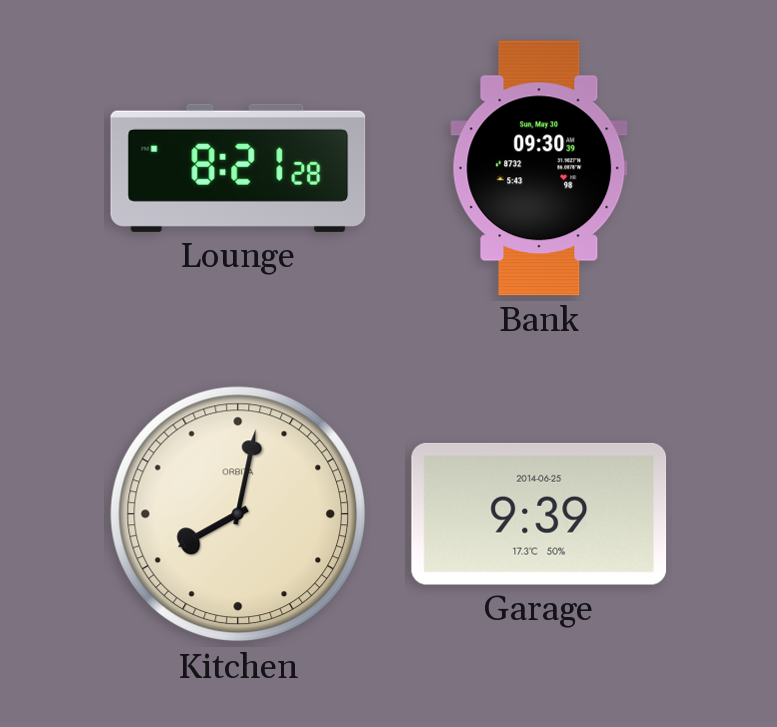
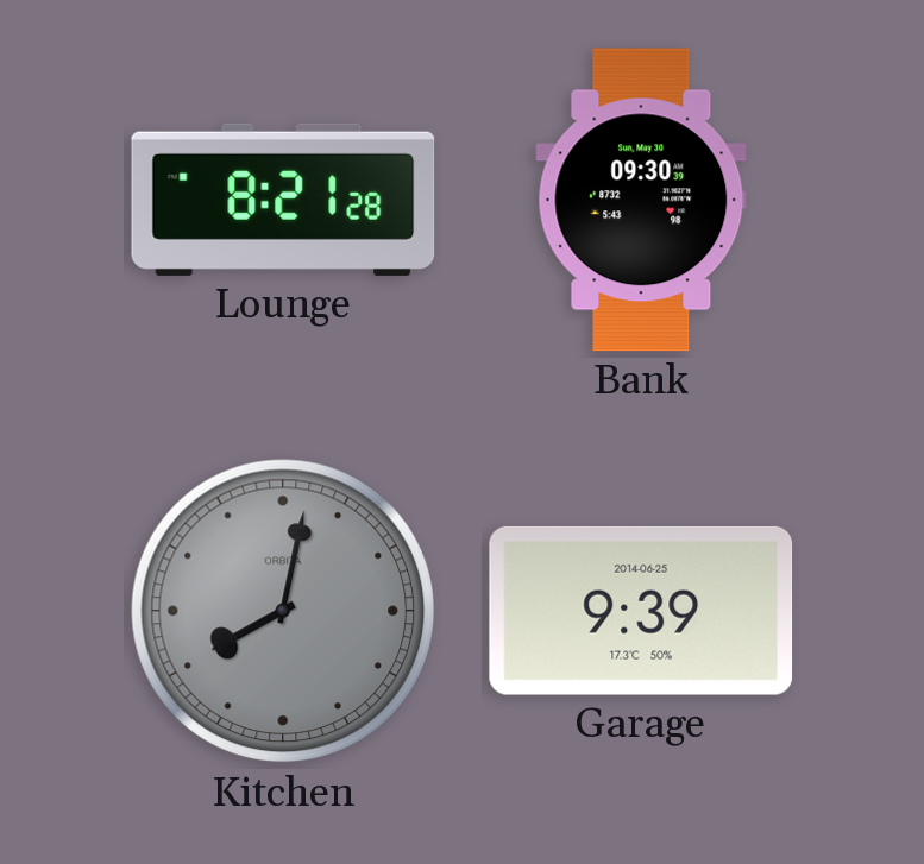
Kitchen dial: cream -> grey
